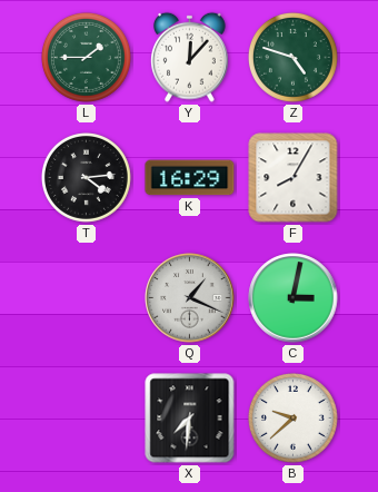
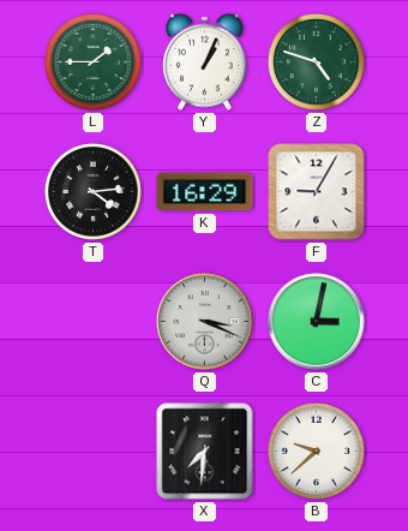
Y: 12:07 -> 1:04
F: 8:05 -> 9:05
Q: 1:19 -> 3:19
